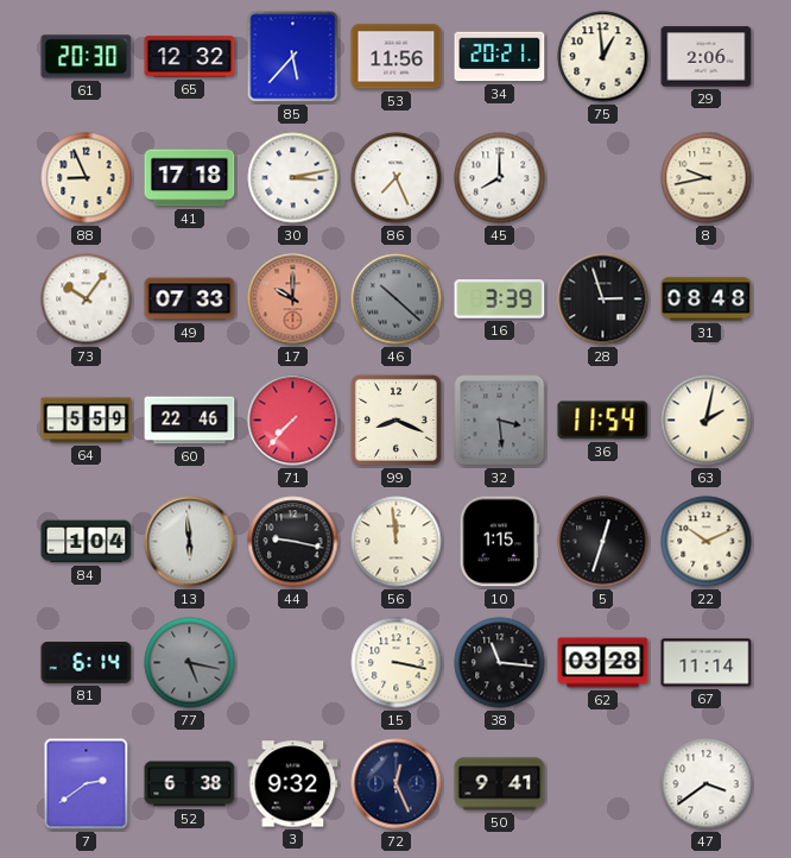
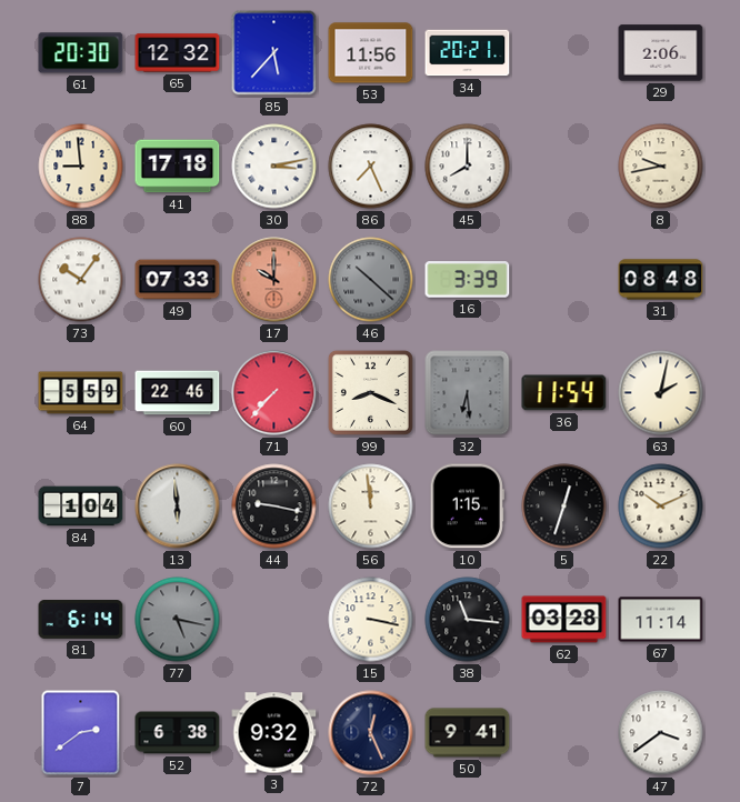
75: 12:59 -> none
88: 8:56 -> 8:59
28: 2:57 -> none
32: 3:29 -> 6:29
